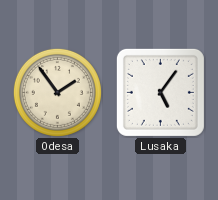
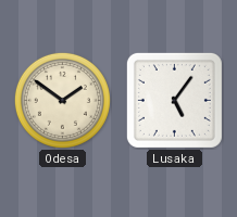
Odesa: 1:54 -> 1:51
